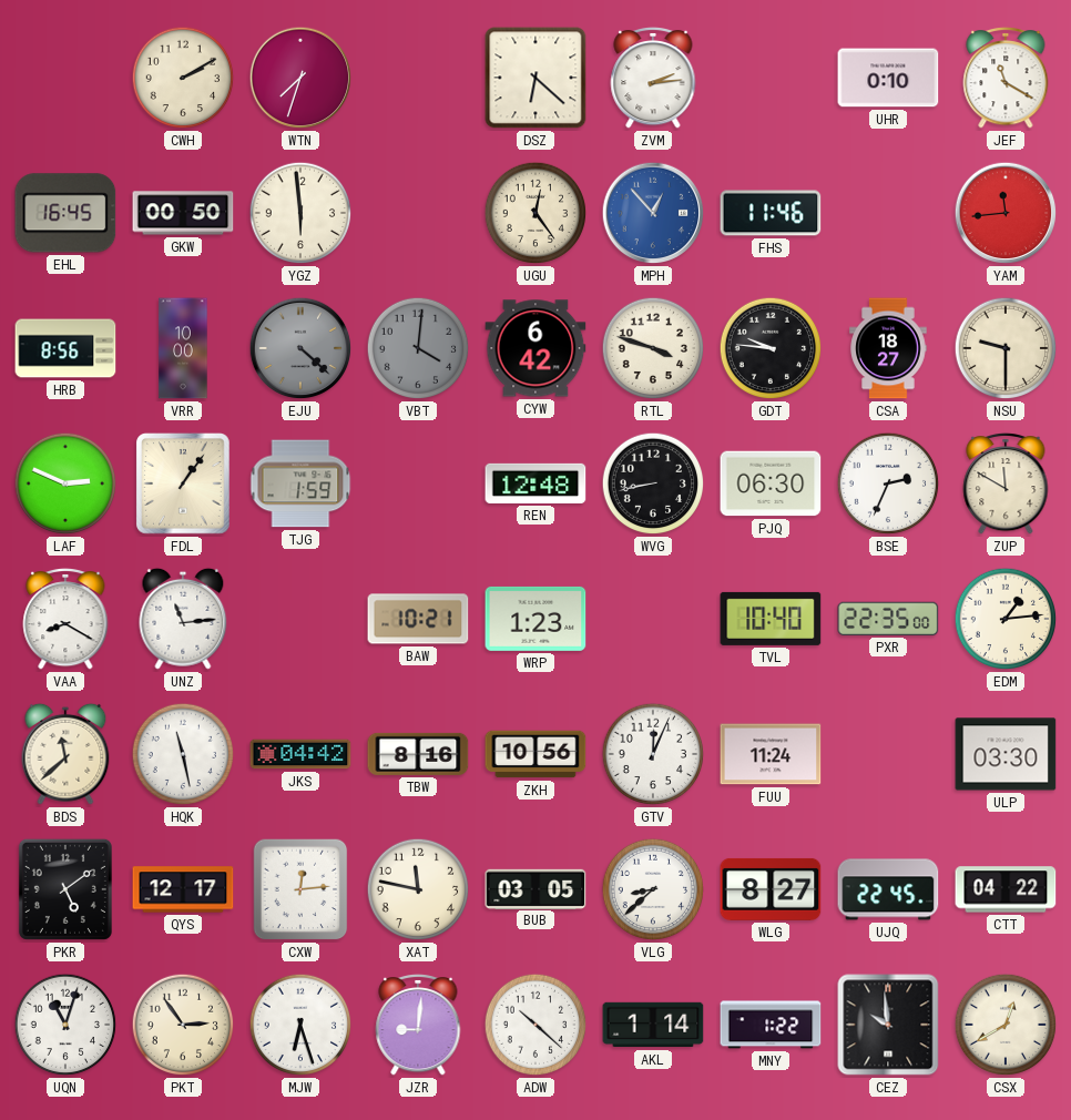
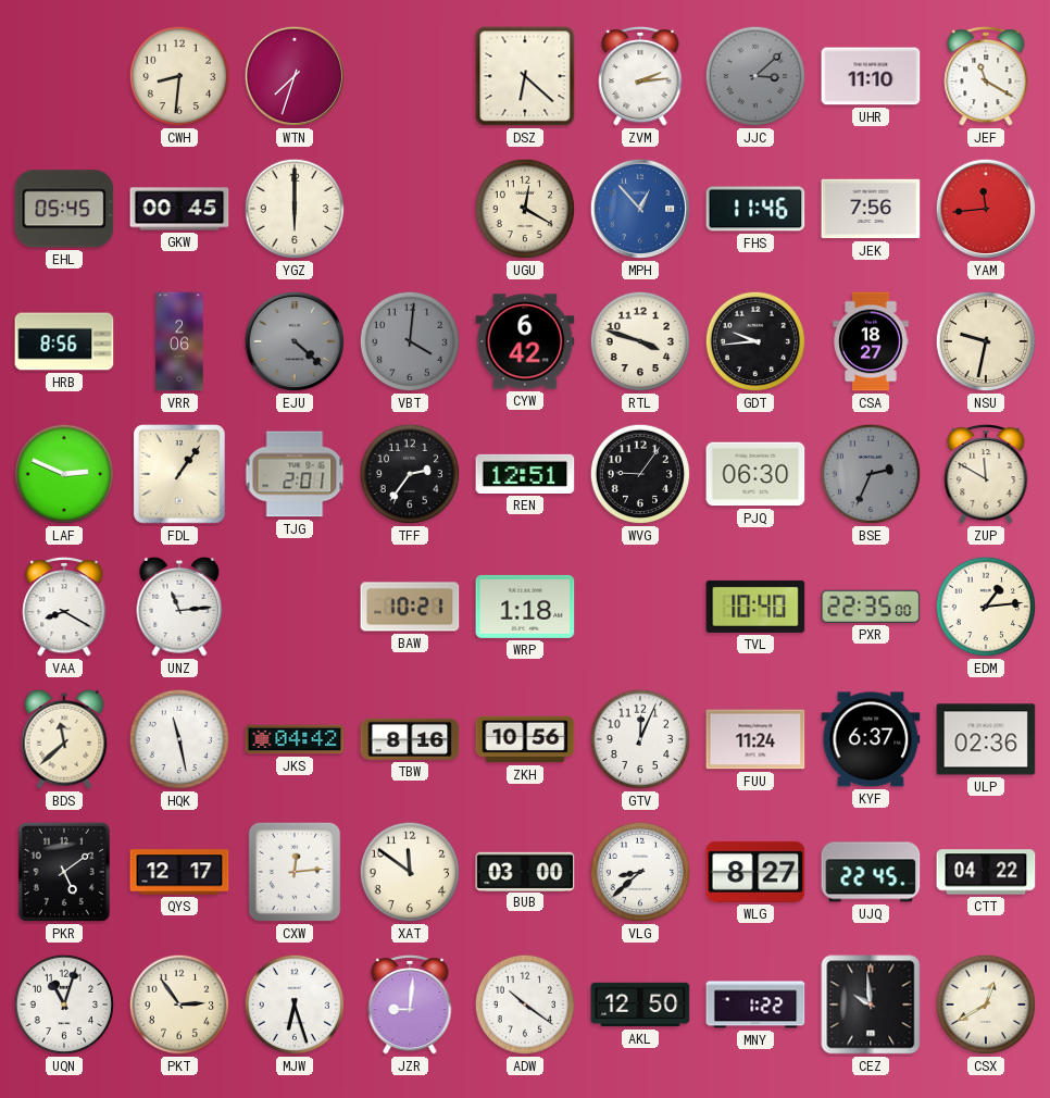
CWH: 2:10 -> 8:31
JJC: none -> 3:08
UHR: 0:10 -> 11:10
EHL: 16:45 -> 05:45
GKW: 00:50 -> 00:45
YGZ: 5:59 -> 6:00
UGU: 12:24 -> 12:20
JEK: none -> 7:56
VRR: 10:00 -> 2:06
GDT: 9:46 -> 9:44
NSU: 9:30 -> 9:32
TJG: 1:59 -> 2:01
TFF: none -> 2:36
REN: 12:48 -> 12:51
WVG: 8:43 -> 9:06
BSE dial: white -> grey
WRP: 1:23 -> 1:18
KYF: none -> 6:37
ULP: 03:30 -> 02:36
XAT: 11:47 -> 11:51
BUB: 03:05 -> 03:00
ADW: 10:22 -> 10:21
AKL: 1:14 -> 12:50
